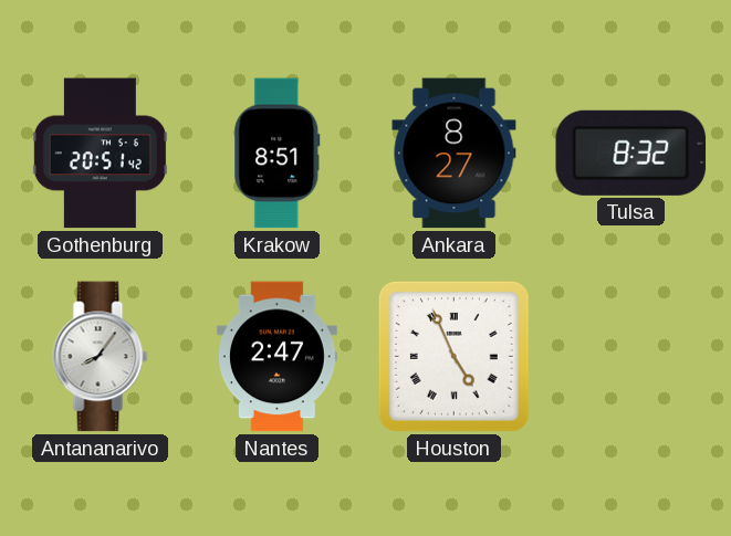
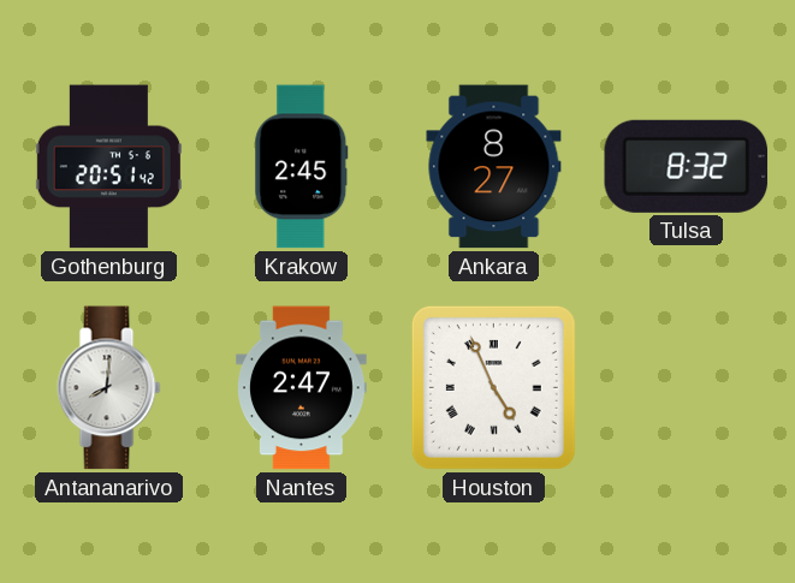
Krakow: 8:51 -> 2:45
Antananarivo: 8:06 -> 8:01
